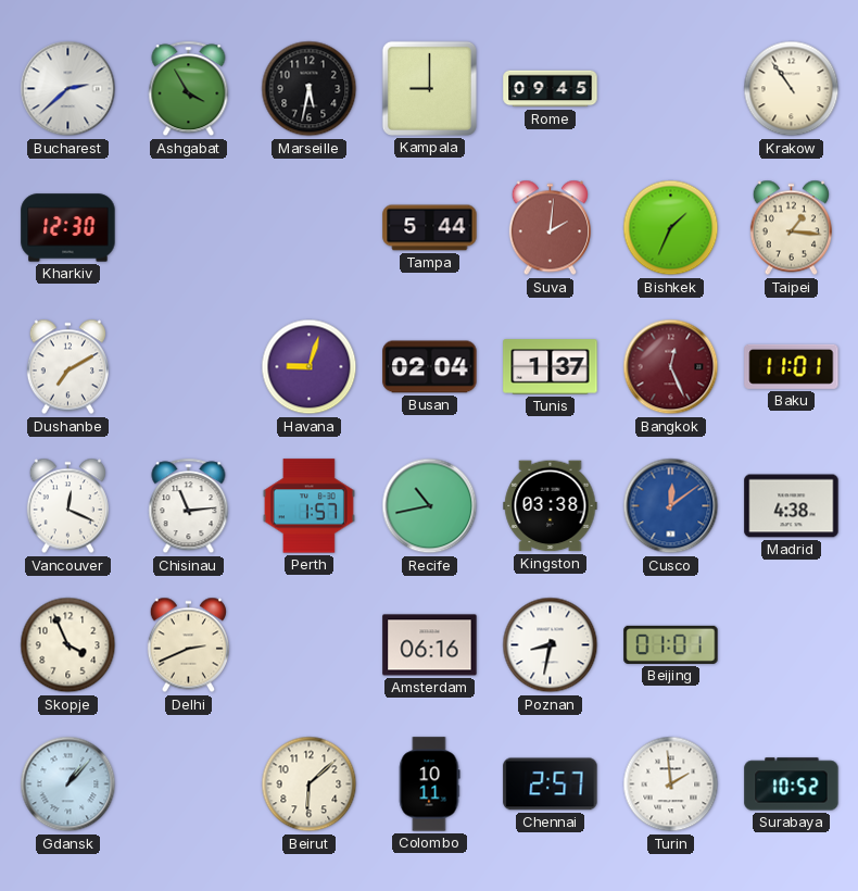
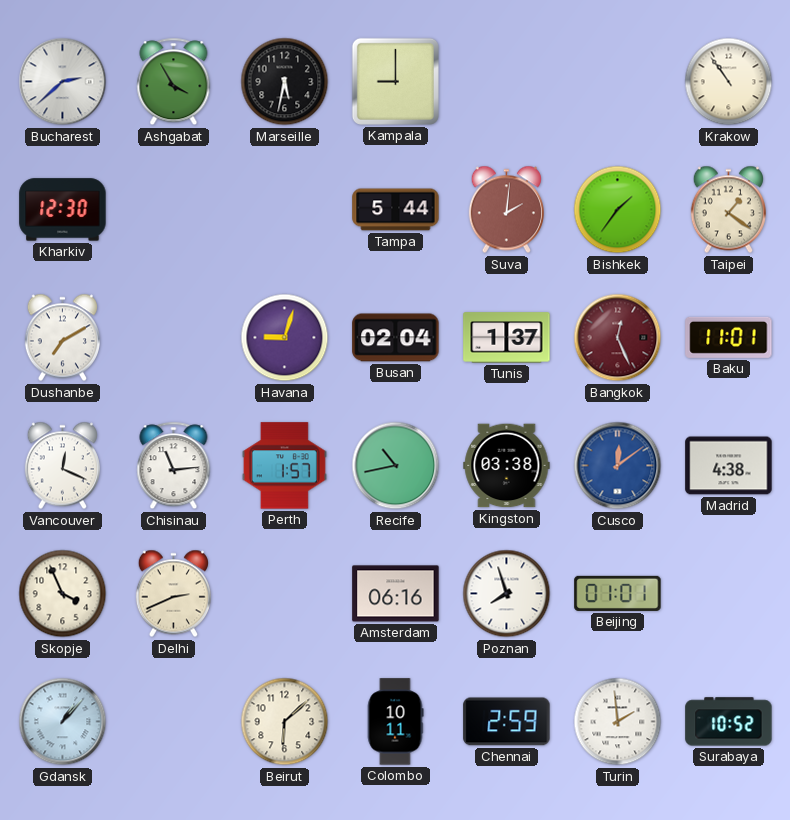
Rome: 09:45 -> none
Bishkek: 1:34 -> 1:36
Taipei: 1:16 -> 1:21
Poznan: 8:32 -> 7:57
Chennai: 2:57 -> 2:59
